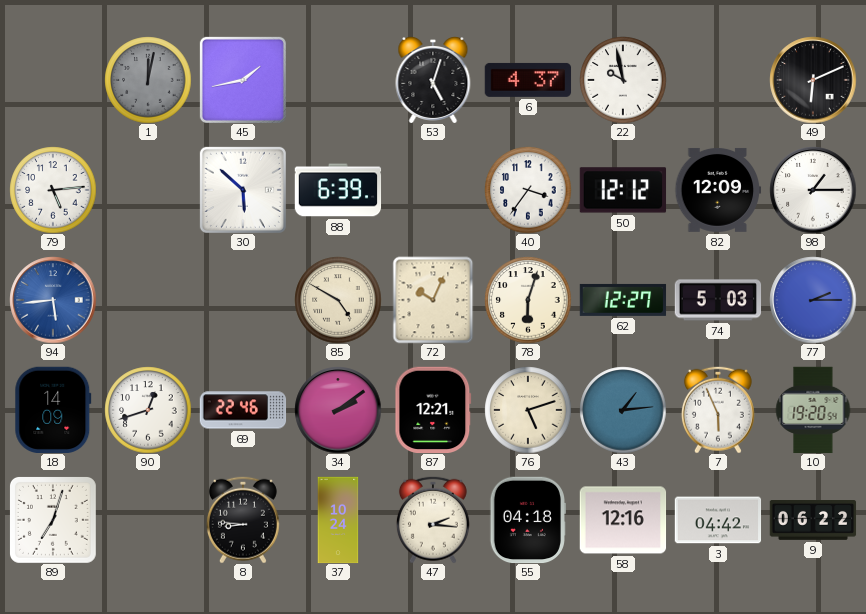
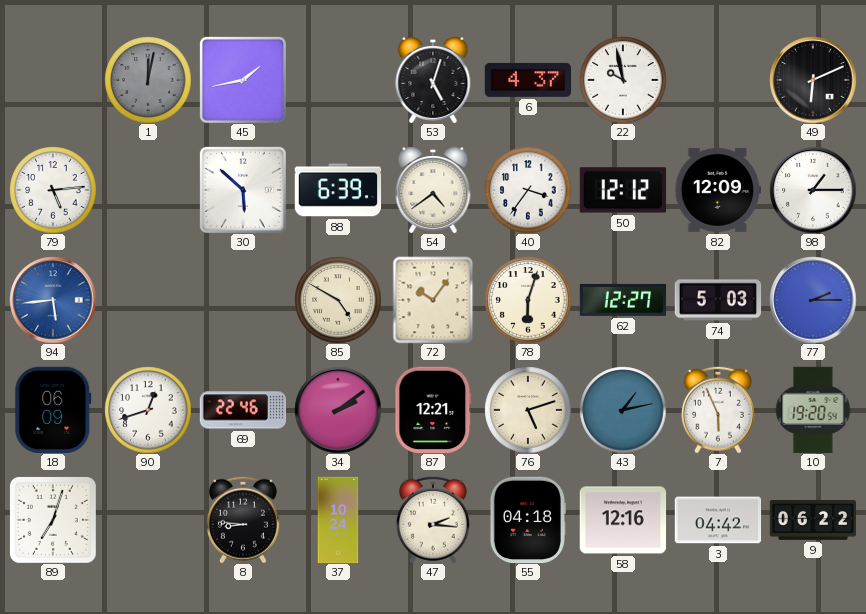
54: none -> 4:39
72: 10:04 -> 10:06
18: 14:09 -> 06:09
43: 1:14 -> 1:13
